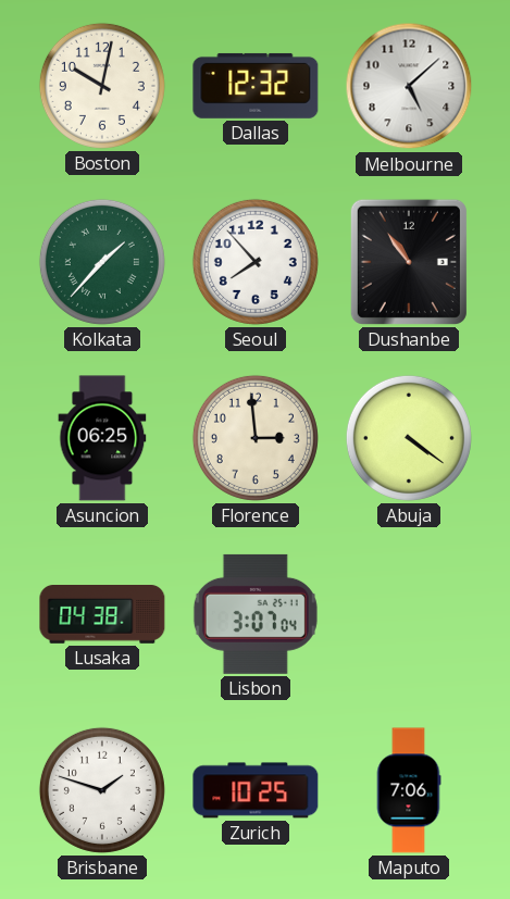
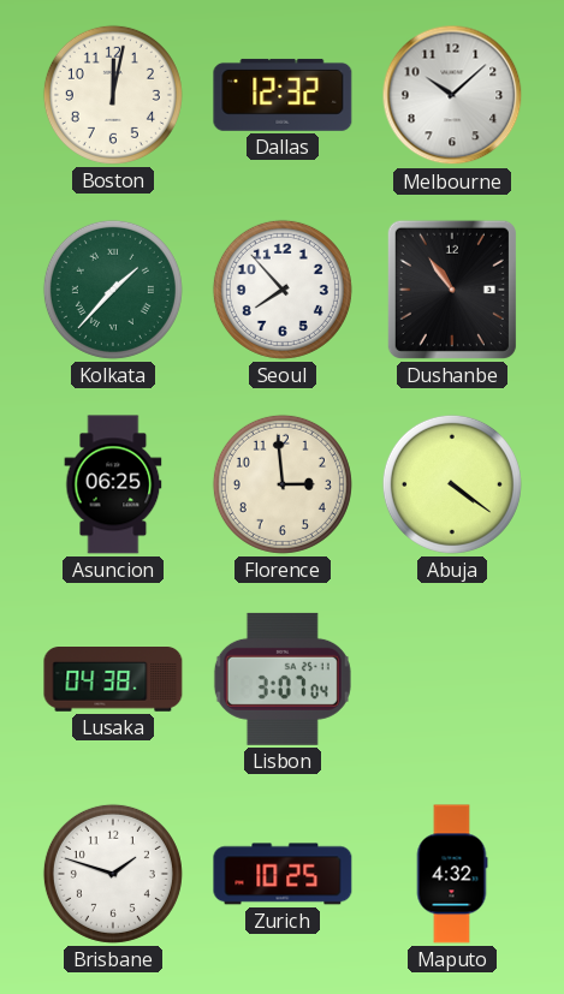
Boston: 10:02 -> 12:02
Melbourne: 5:08 -> 10:08
Maputo: 7:06 -> 4:32
